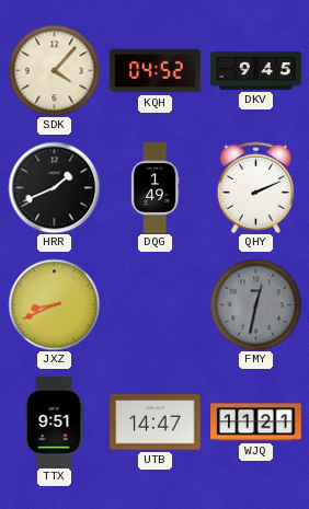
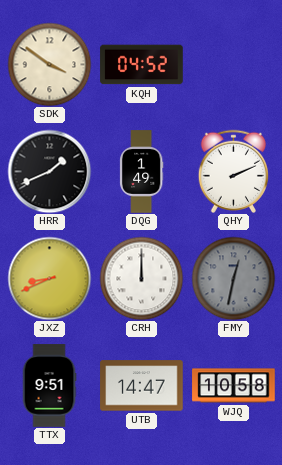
SDK: 4:07 -> 3:51
DKV: 9:45 -> none
CRH: none -> 12:00
WJQ: 11:21 -> 10:58
